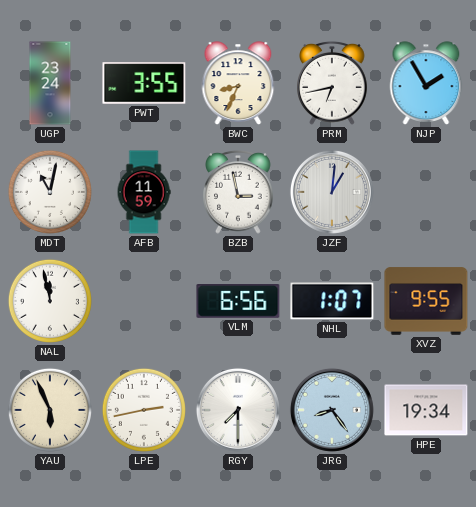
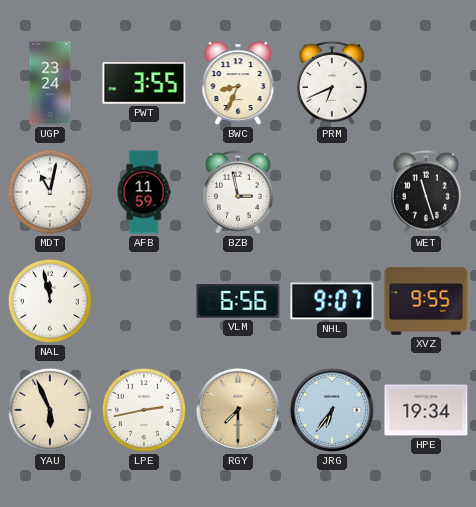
PRM: 6:43 -> 6:41
NJP: 1:55 -> none
JZF: 1:01 -> none
WET: none -> 11:27
NHL: 1:07 -> 9:07
RGY dial: white -> champagne
JRG: 8:24 -> 6:36
